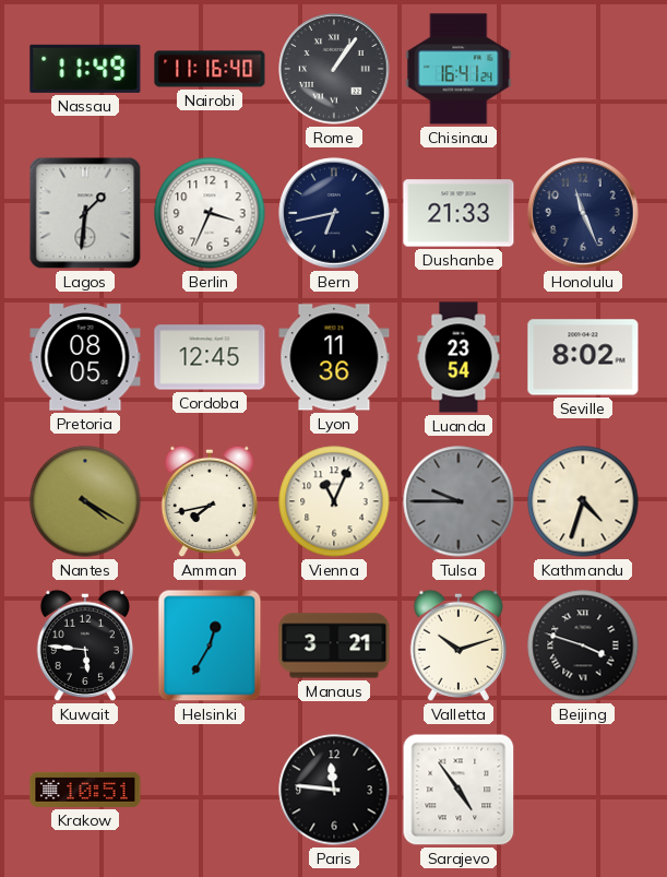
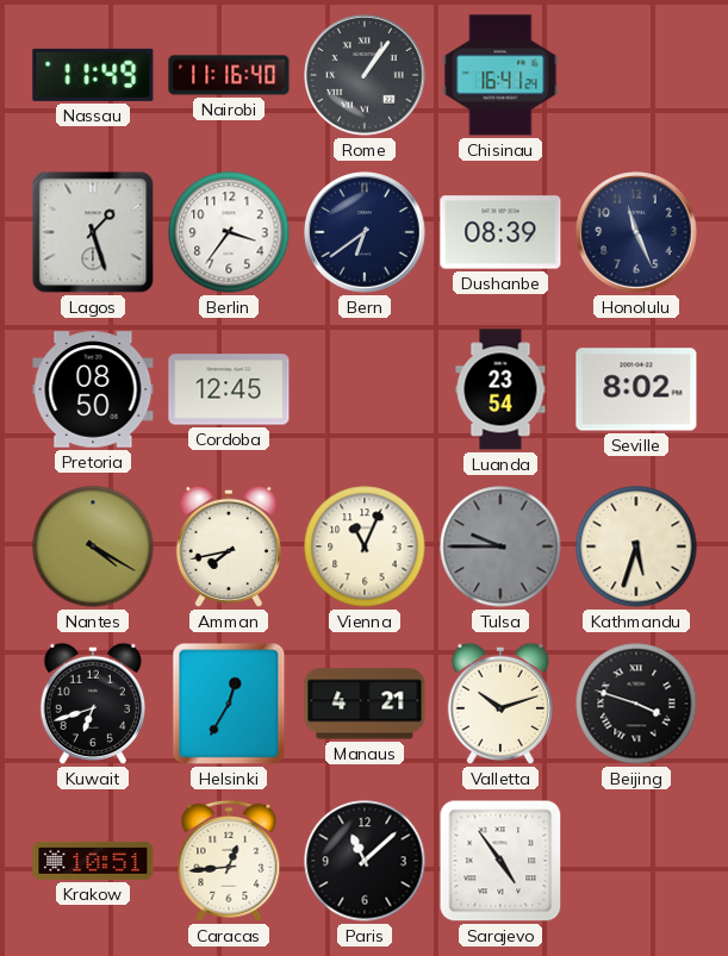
Lagos: 1:31 -> 1:27
Berlin: 3:34 -> 3:36
Bern: 6:43 -> 6:39
Dushanbe: 21:33 -> 08:39
Pretoria: 08:05 -> 08:50
Lyon: 11:36 -> none
Kathmandu: 4:33 -> 5:33
Kuwait: 5:46 -> 6:42
Manaus: 3:21 -> 4:21
Caracas: none -> 12:44
Paris: 11:46 -> 11:08
